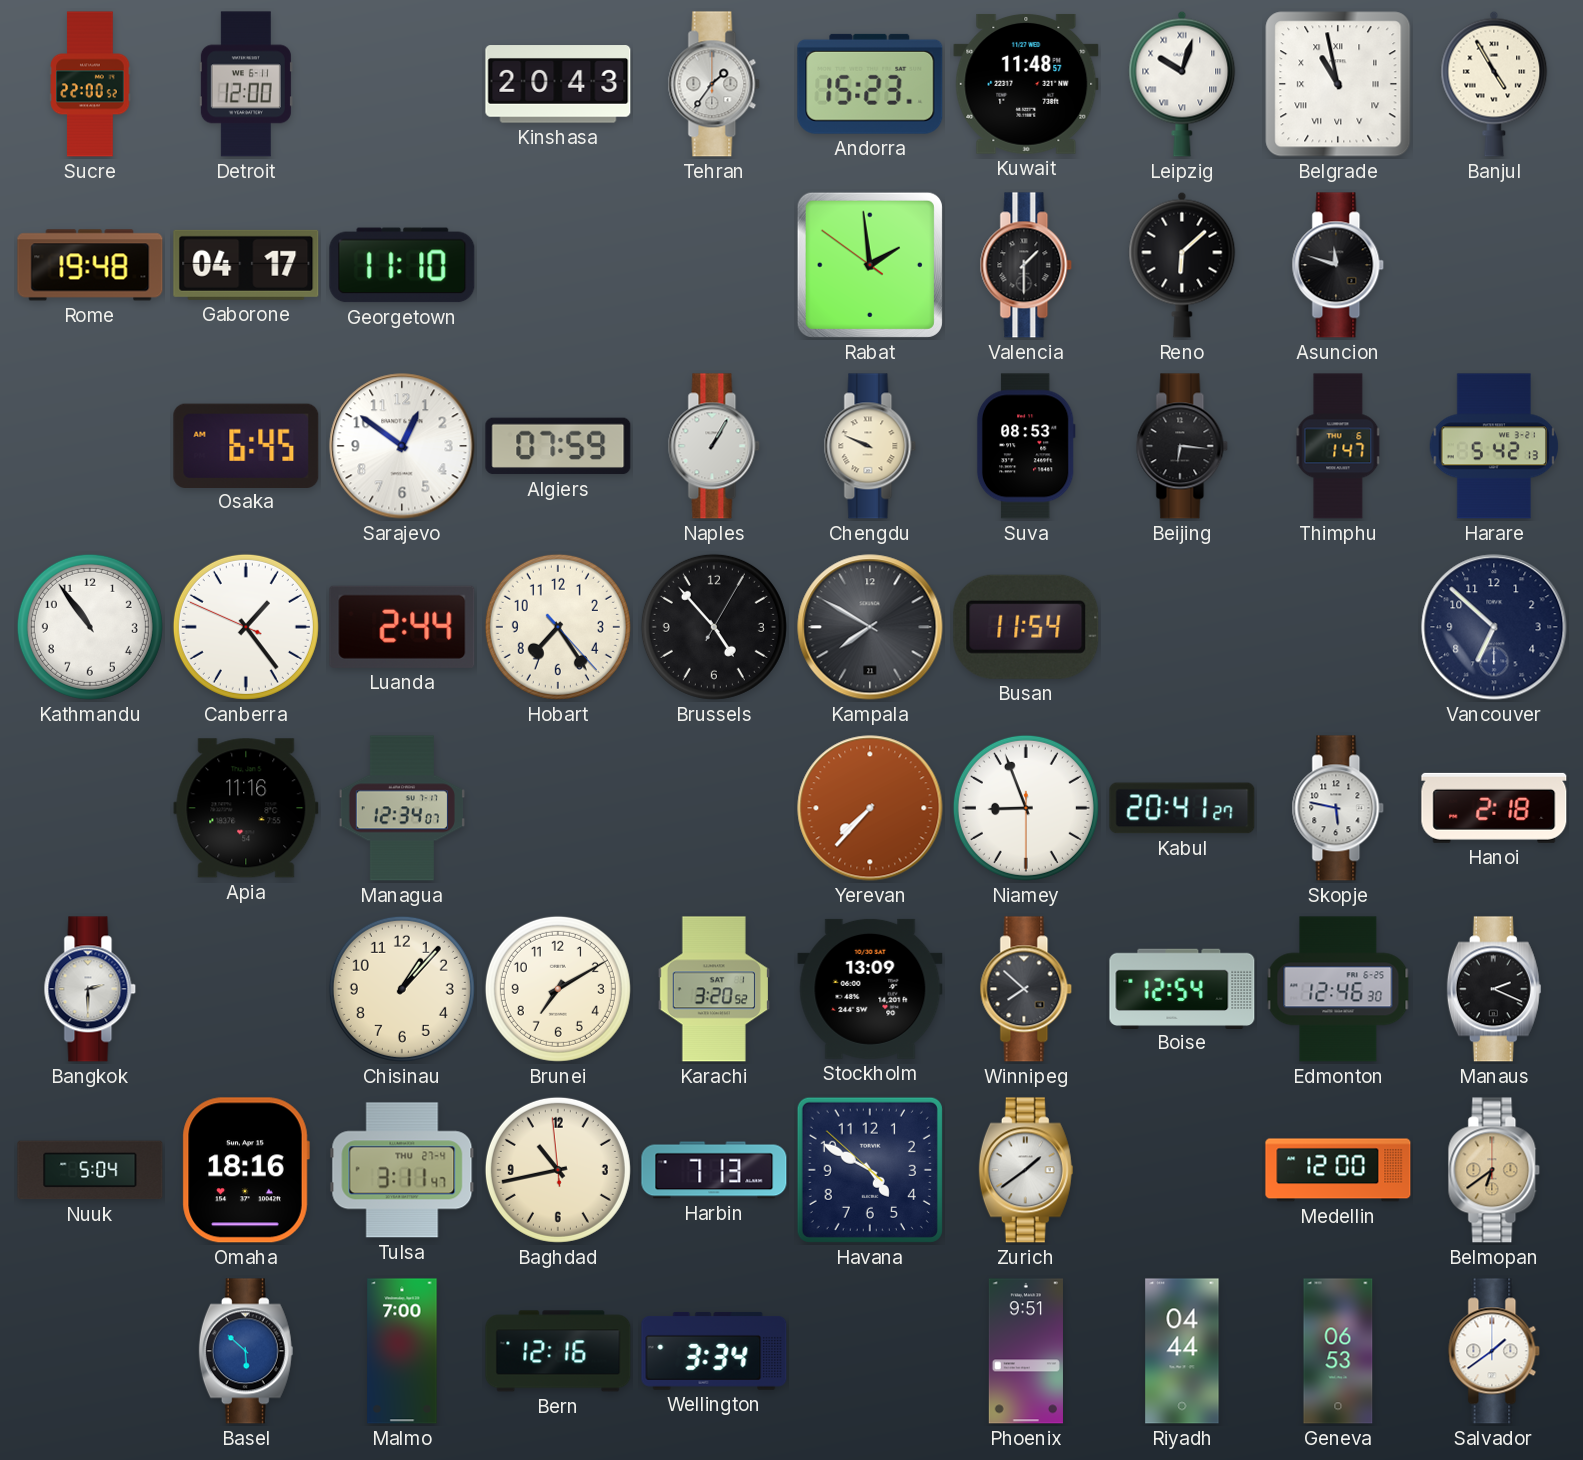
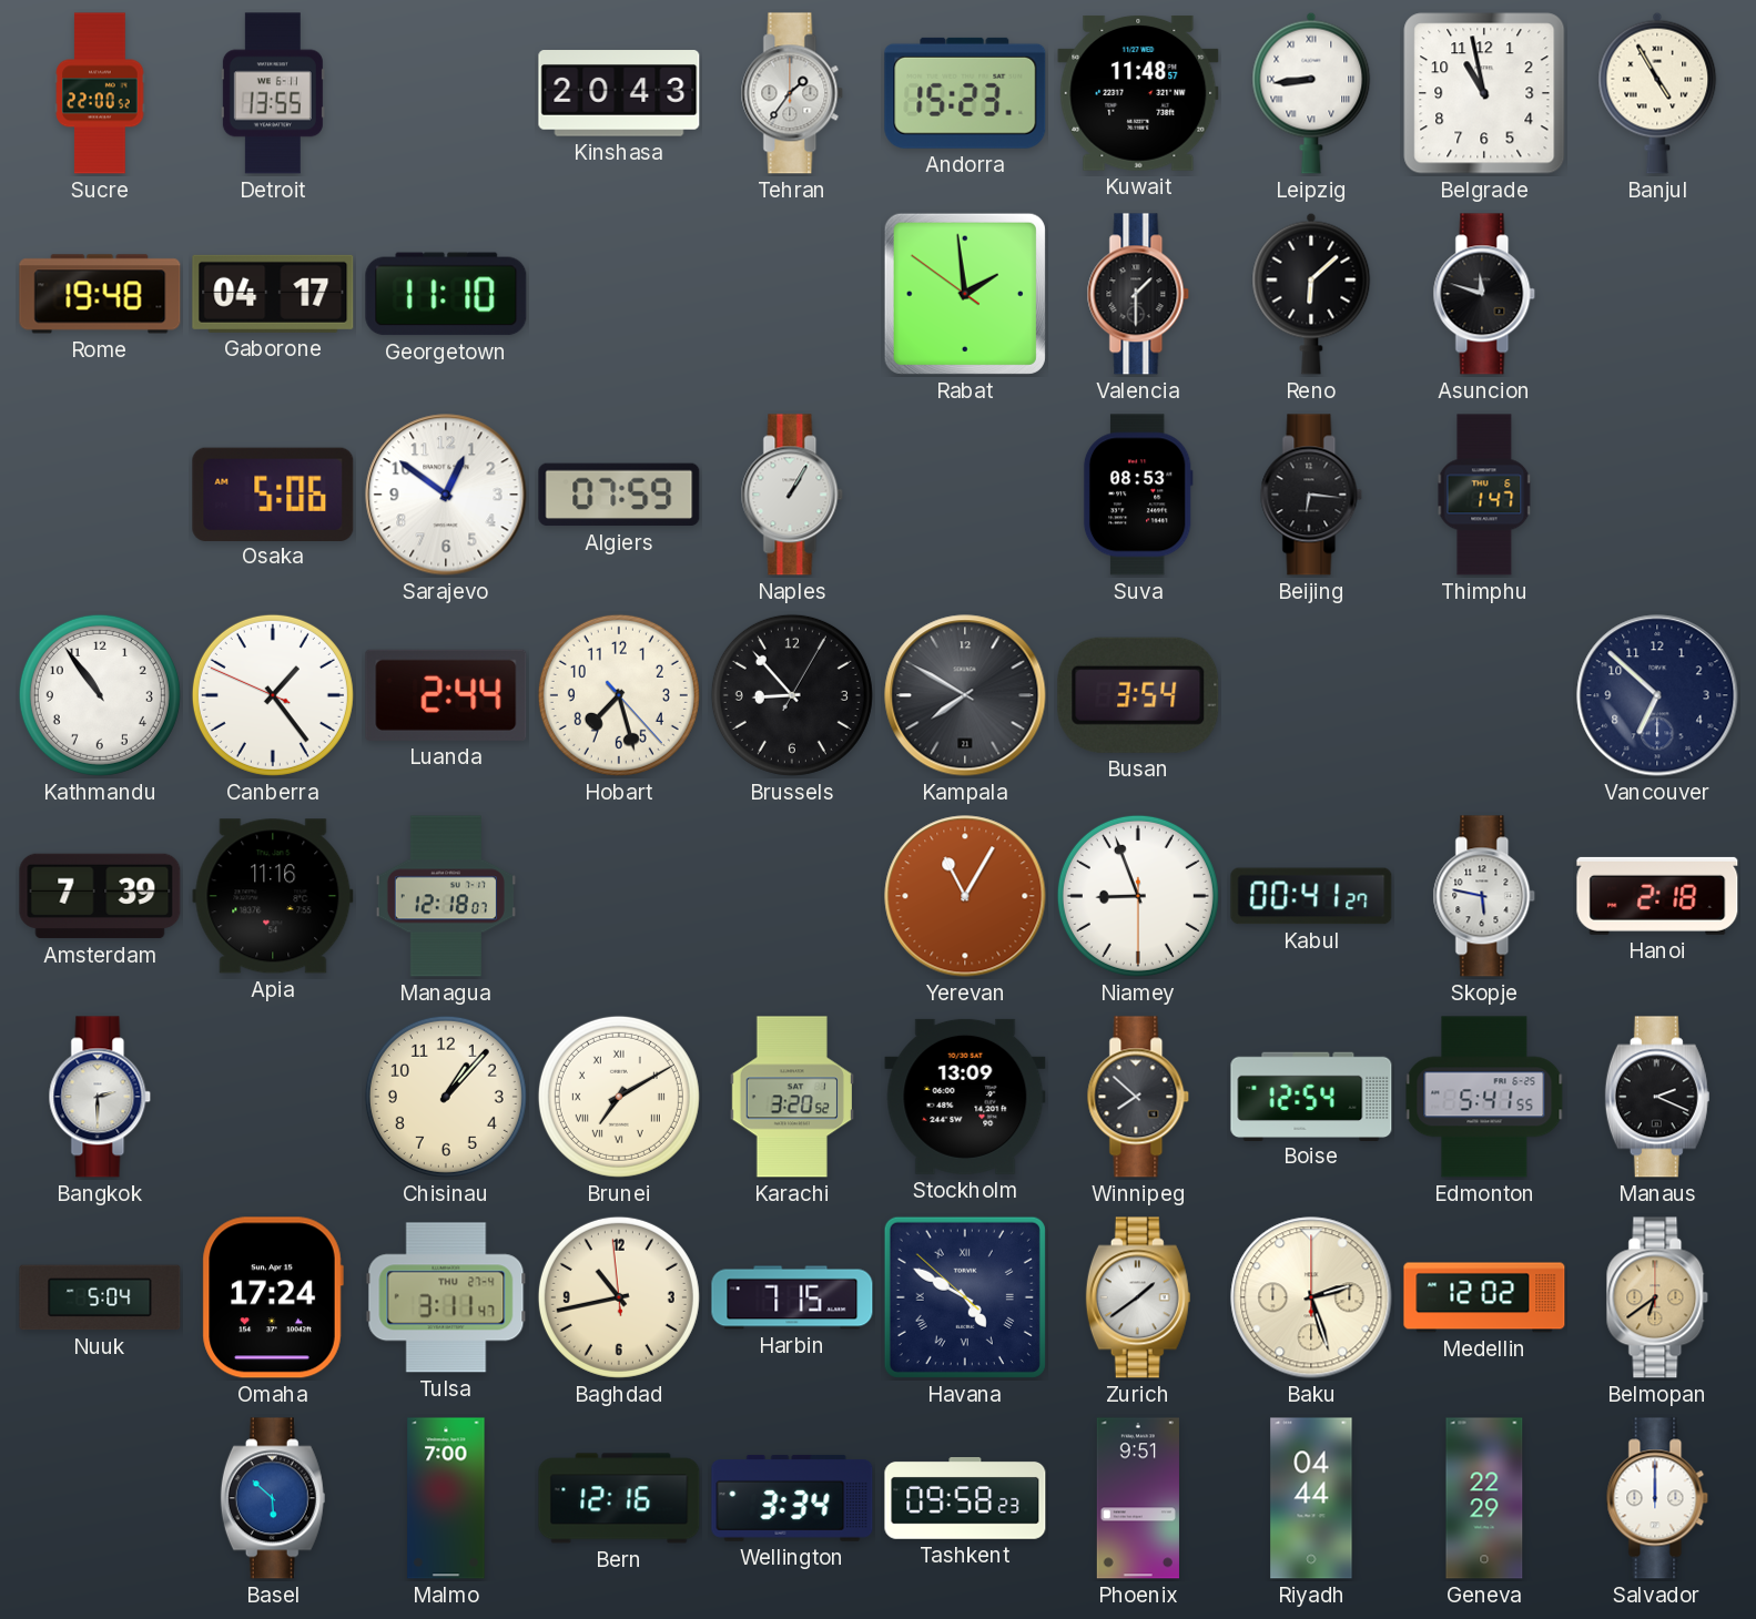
Detroit: 12:00 -> 13:55
Leipzig: 10:03 -> 8:44
Belgrade numerals: Roman -> Arabic
Osaka: 6:45 -> 5:06
Chengdu: 9:49 -> none
Harare: 5:42 -> none
Hobart: 7:24 -> 7:27
Brussels: 4:53 -> 8:53
Busan: 11:54 -> 3:54
Amsterdam: none -> 7:39
Managua: 12:34 -> 12:18
Yerevan: 7:37 -> 11:05
Kabul: 20:41 -> 00:41
Brunei numerals: Arabic -> Roman
Edmonton: 12:46 -> 5:41
Omaha: 18:16 -> 17:24
Harbin: 7:13 -> 7:15
Havana numerals: Arabic -> Roman
Baku: none -> 2:27
Medellin: 12:00 -> 12:02
Tashkent: none -> 09:58
Geneva: 06:53 -> 22:29
Salvador: 1:39 -> 12:00
